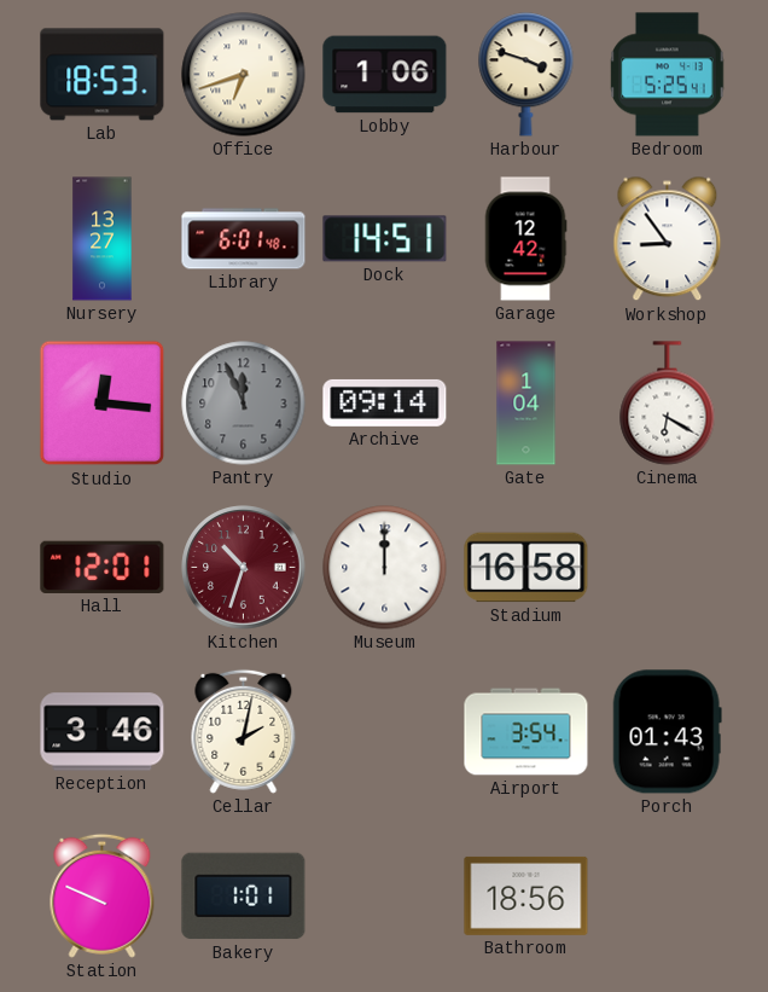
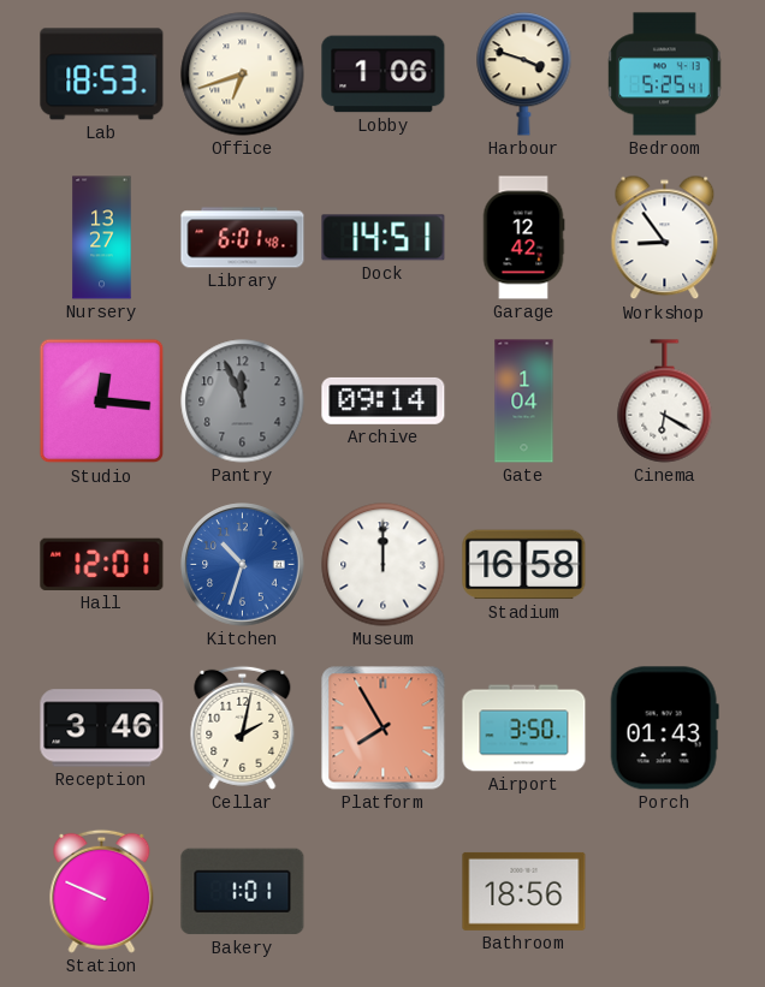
Kitchen dial: burgundy -> blue
Platform: none -> 7:55
Airport: 3:54 -> 3:50
